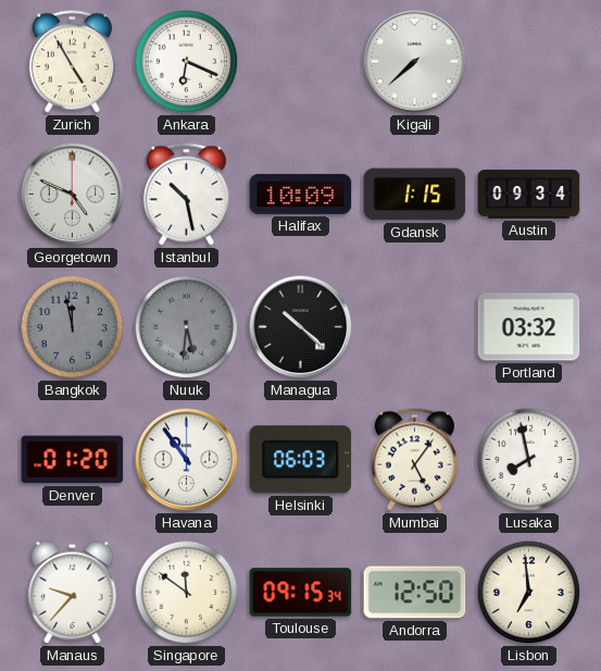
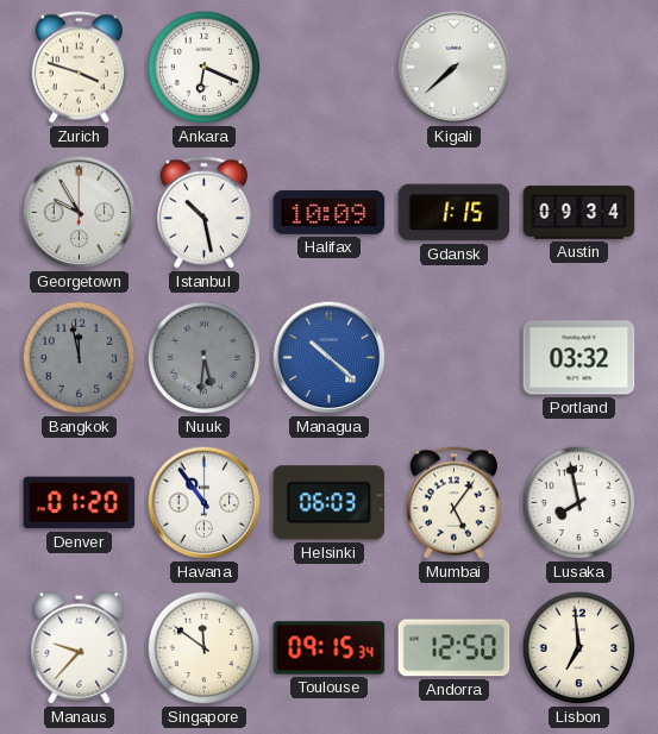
Zurich: 4:55 -> 3:48
Georgetown: 4:49 -> 9:55
Managua dial: black -> blue
